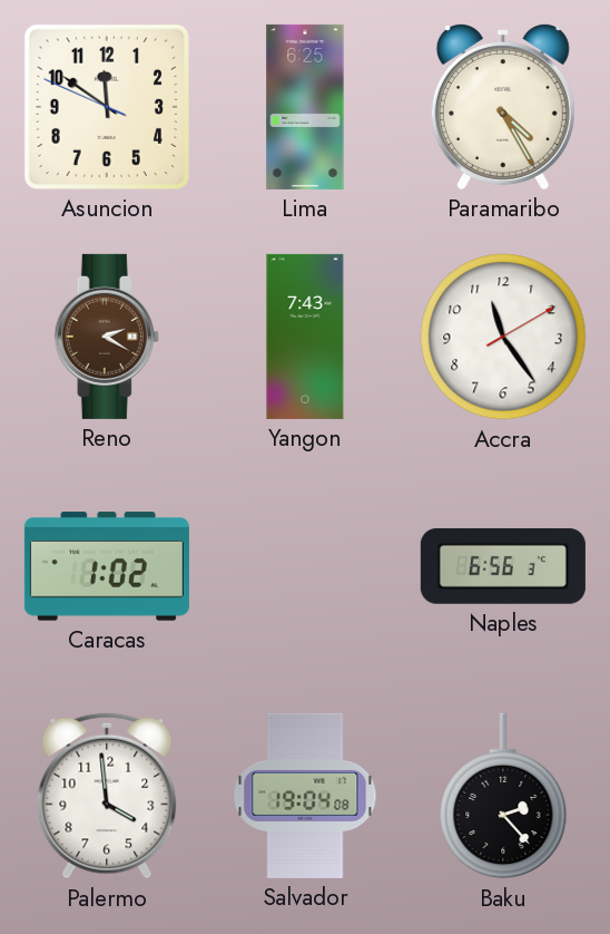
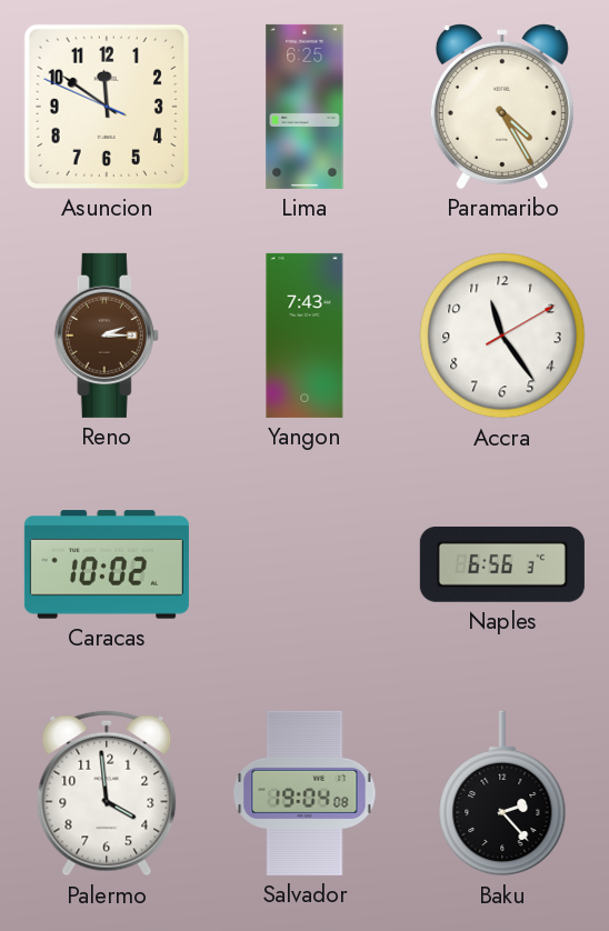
Reno: 2:20 -> 2:15
Caracas: 1:02 -> 10:02
